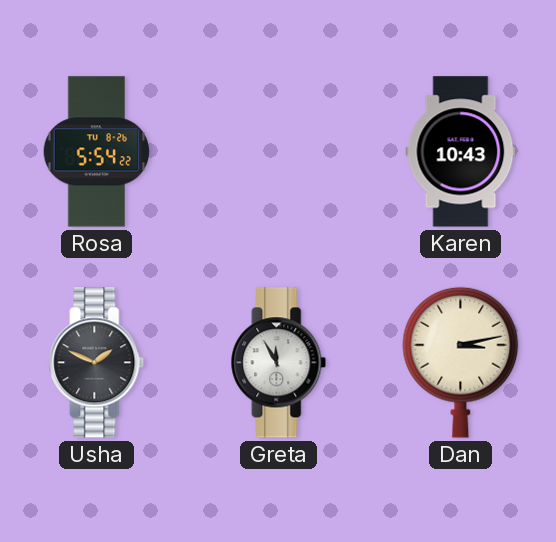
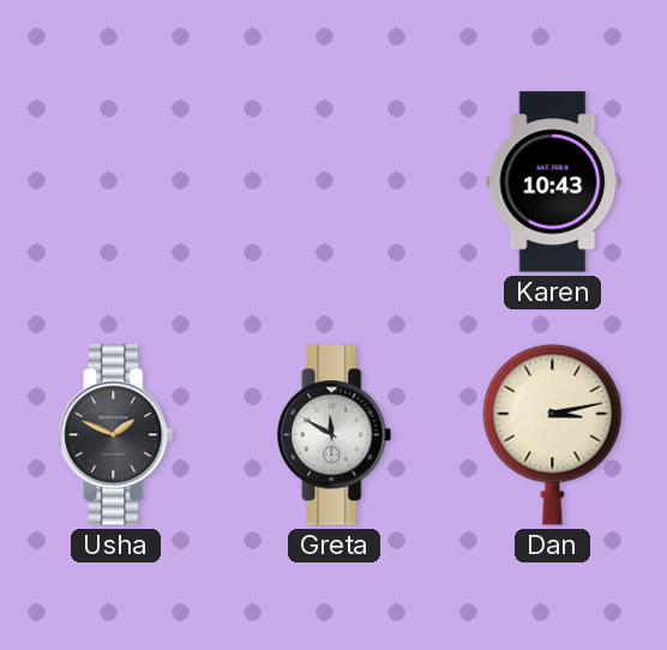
Rosa: 5:54 -> none
Greta: 11:55 -> 11:50
